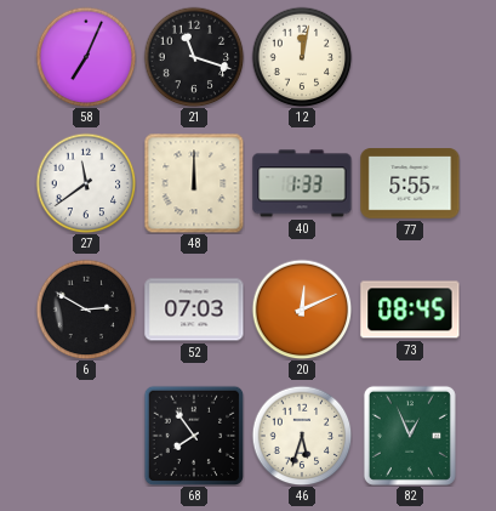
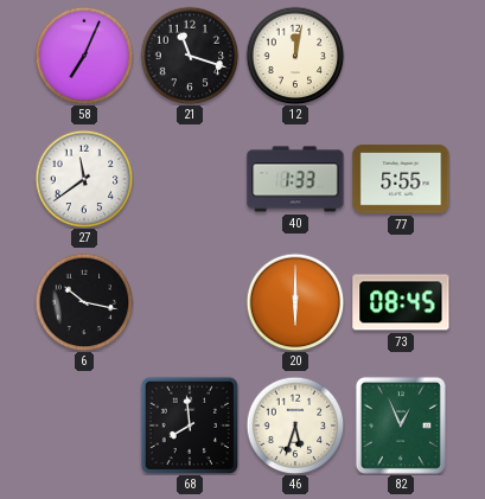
48: 12:00 -> none
6: 2:50 -> 10:17
52: 07:03 -> none
20: 12:11 -> 6:00
68: 7:54 -> 7:59
